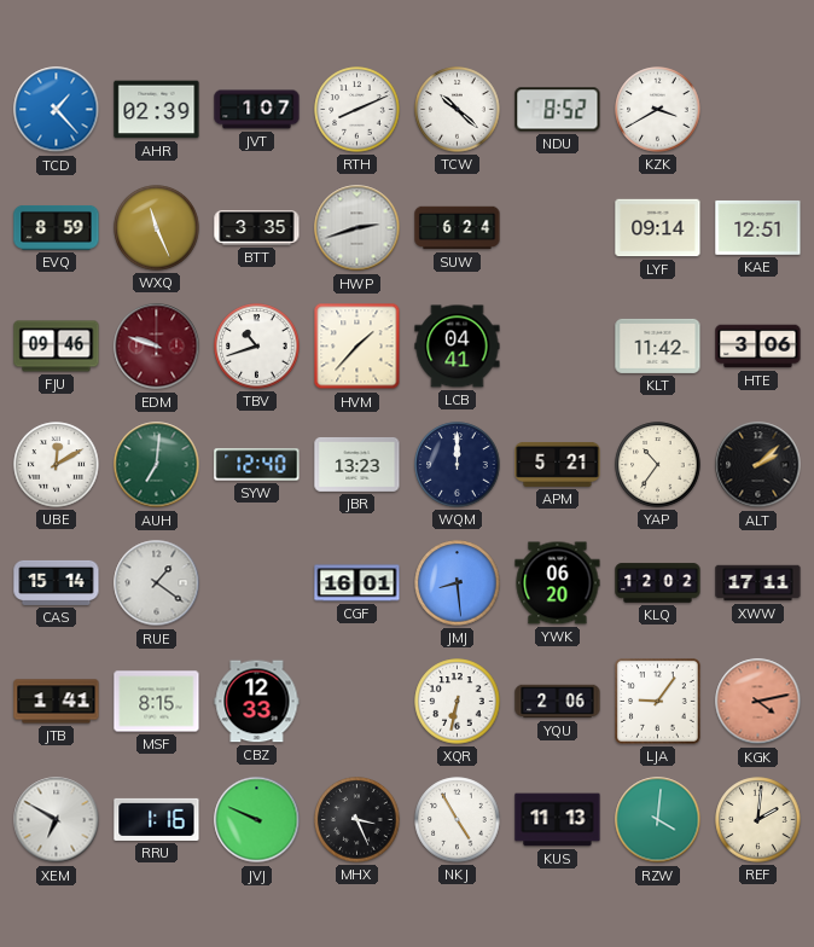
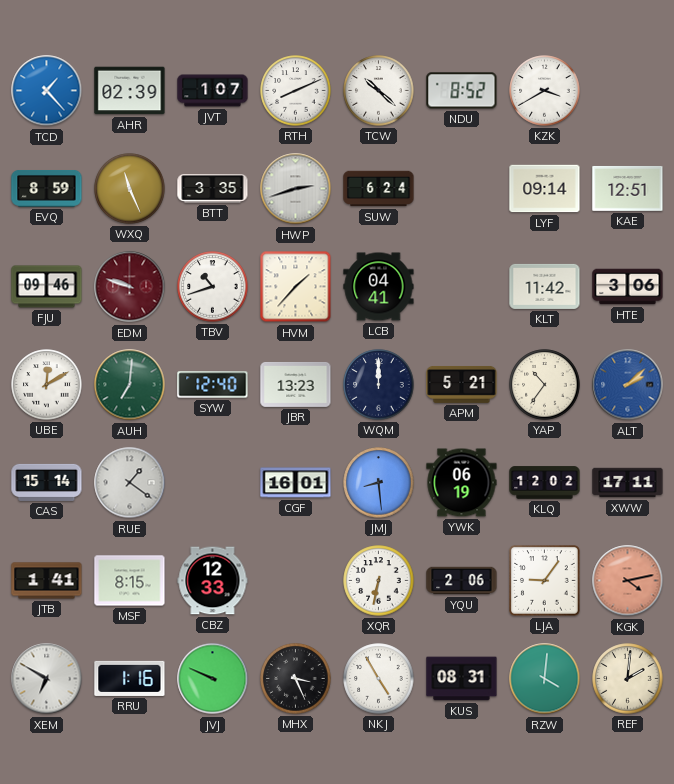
ALT dial: black -> blue
YWK: 06:20 -> 06:19
KUS: 11:13 -> 08:31
